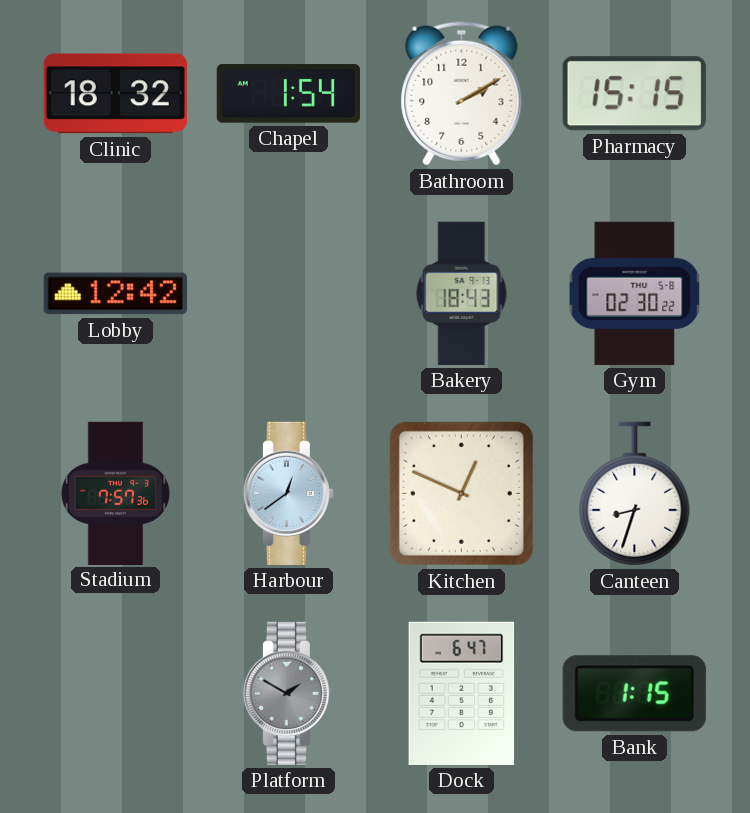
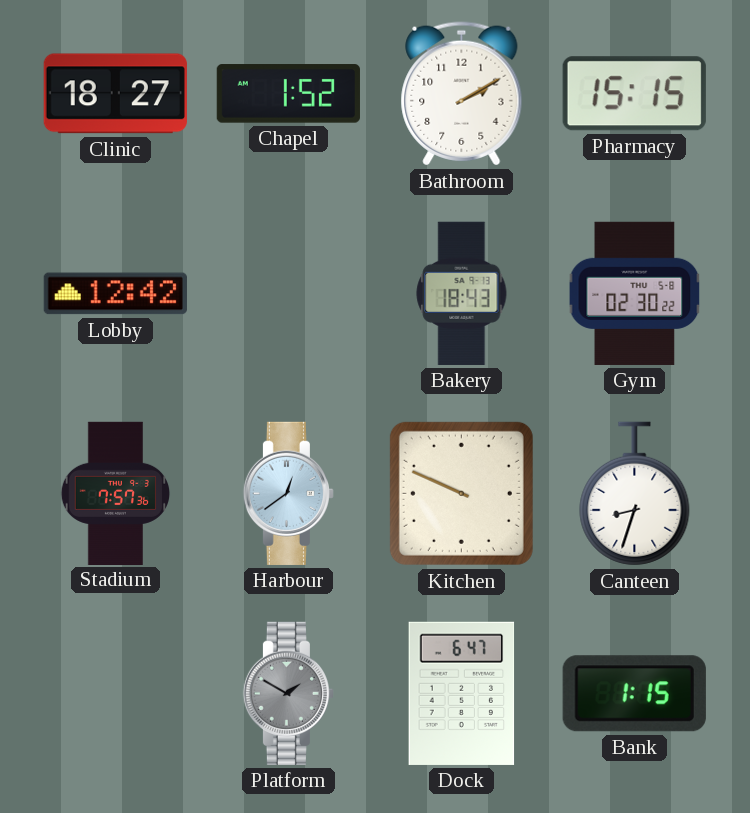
Clinic: 18:32 -> 18:27
Chapel: 1:54 -> 1:52
Kitchen: 12:49 -> 9:49
